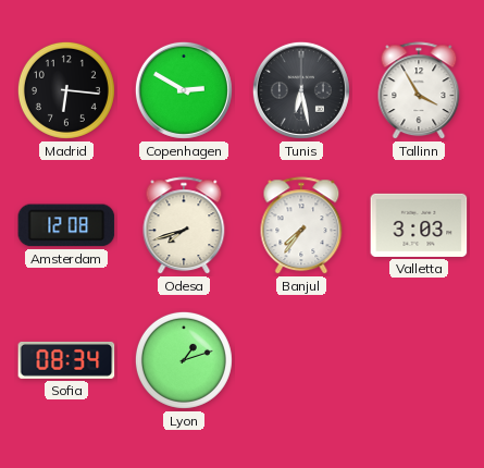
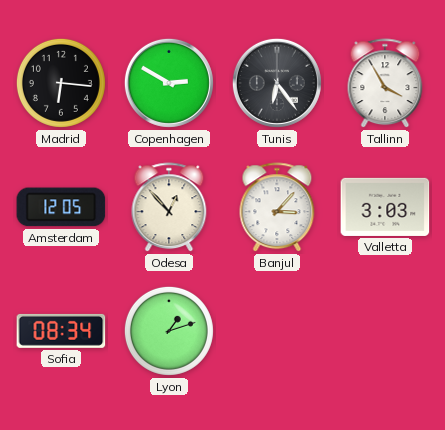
Tunis: 6:28 -> 6:24
Amsterdam: 12:08 -> 12:05
Odesa: 7:42 -> 12:53
Banjul: 7:36 -> 3:07
